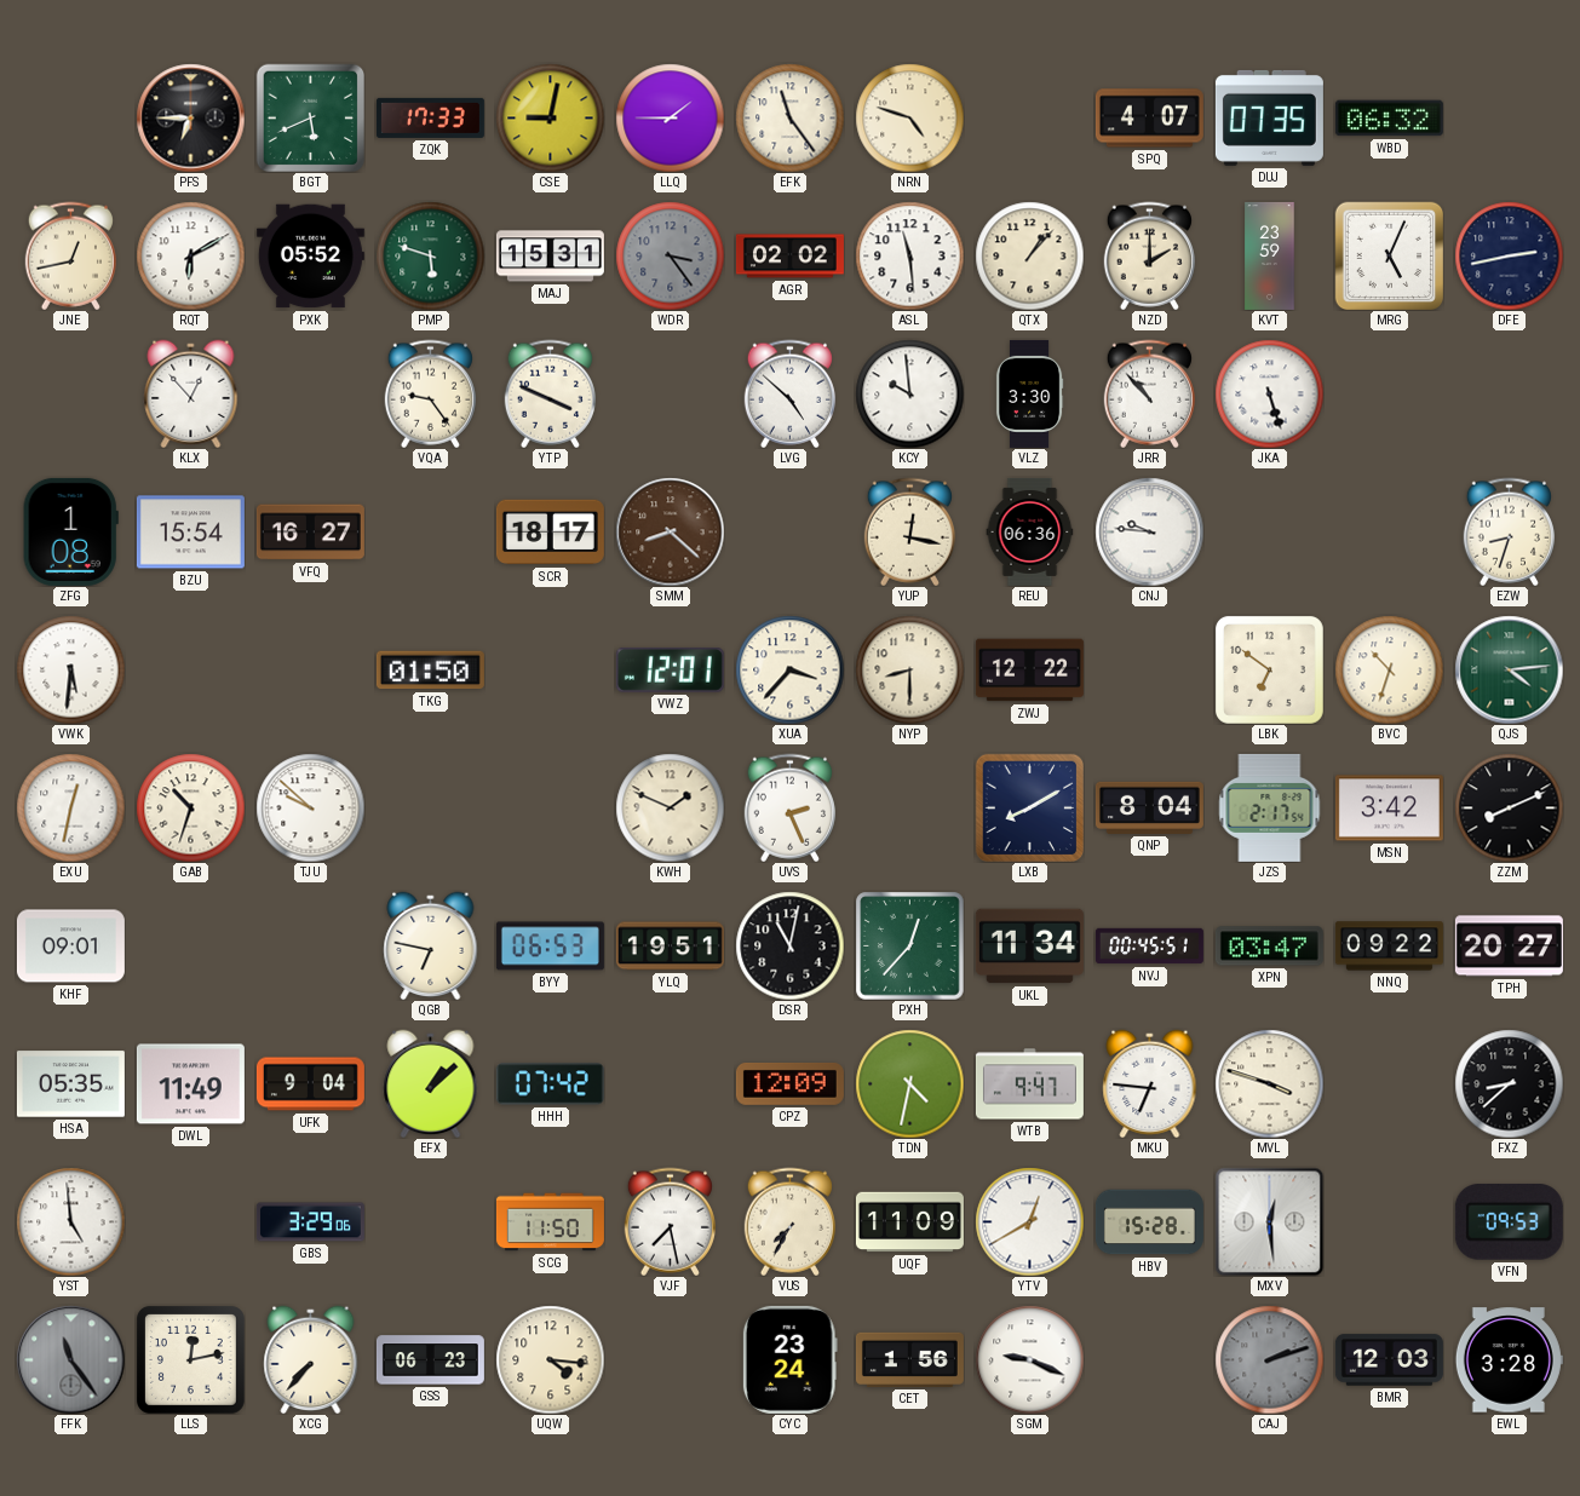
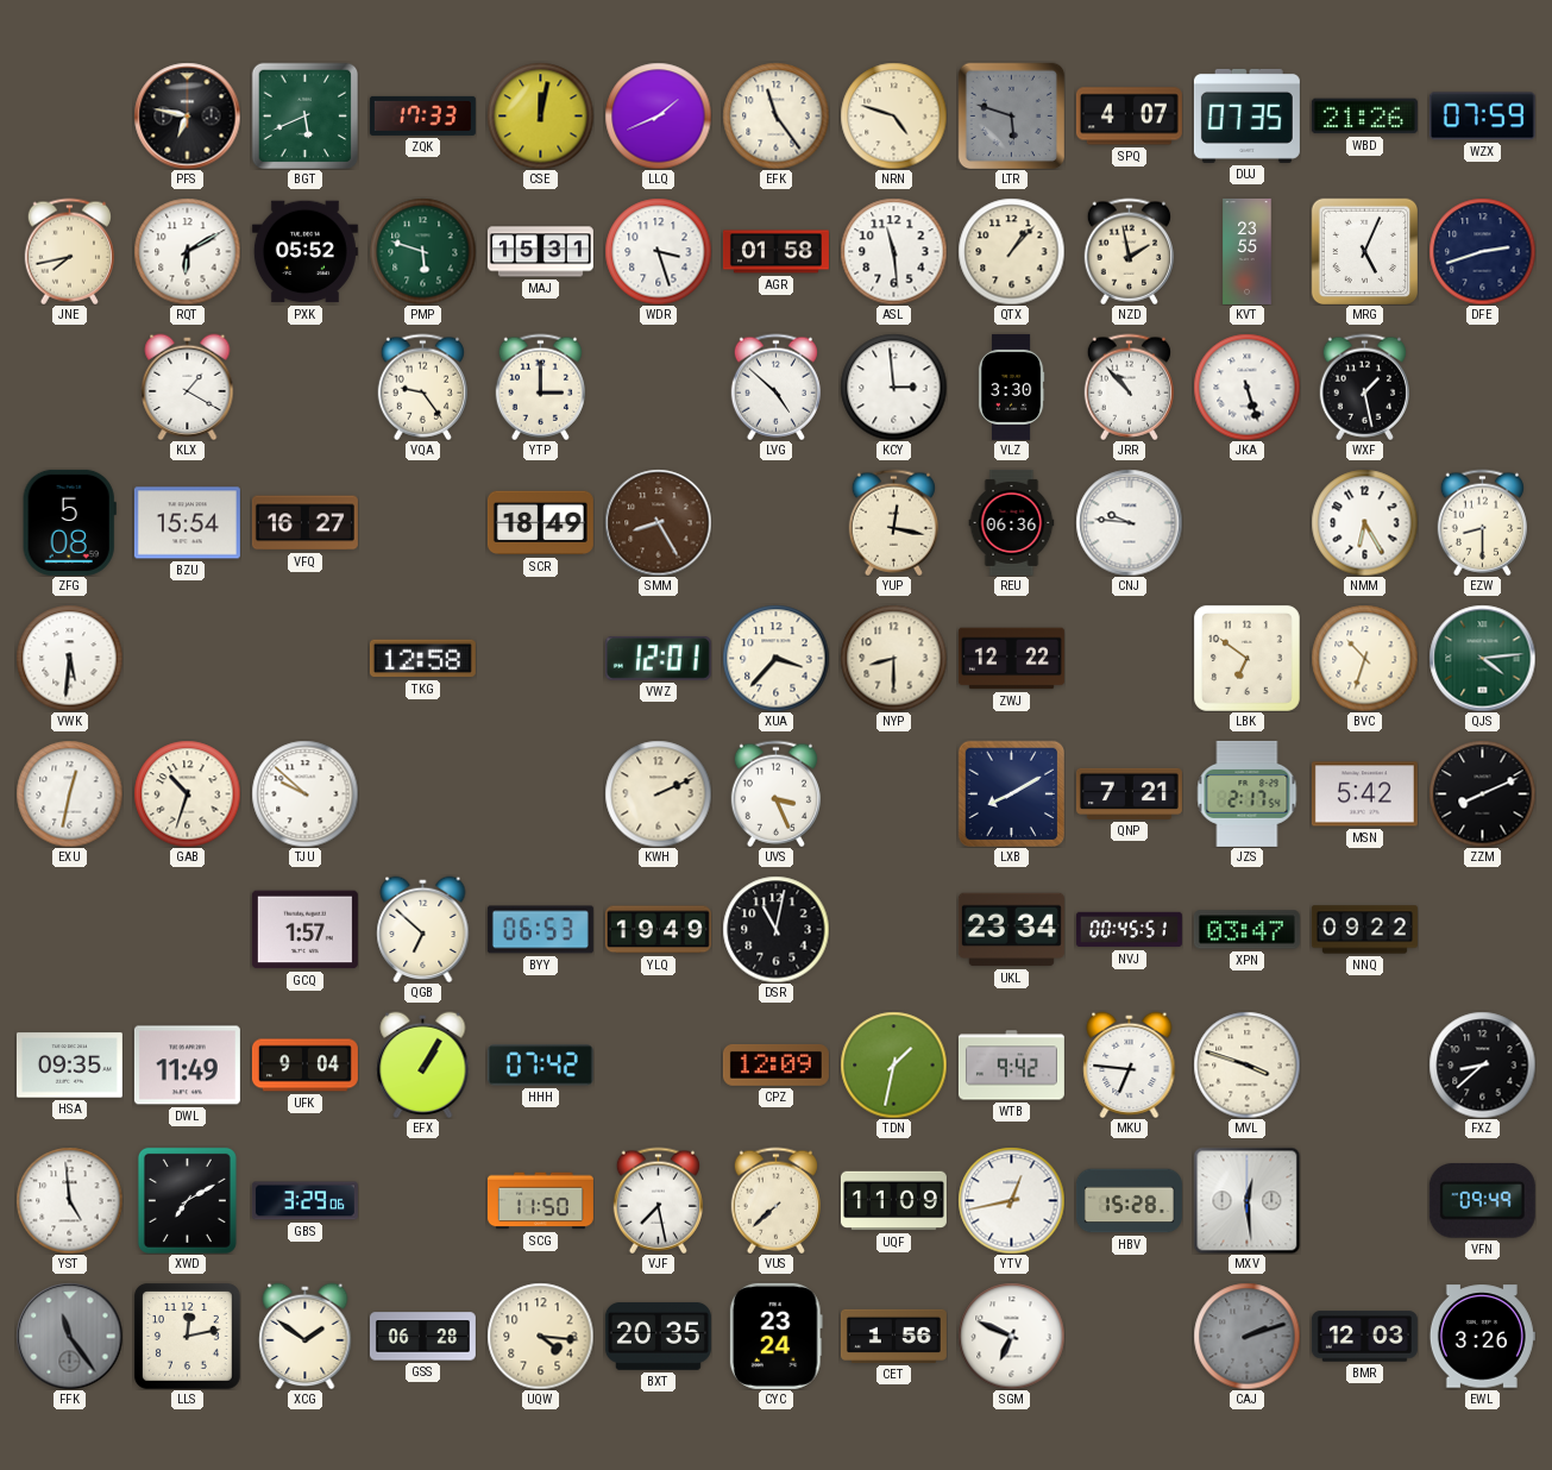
PFS: 6:45 -> 6:47
CSE: 9:02 -> 12:02
LLQ: 1:45 -> 1:41
LTR: none -> 5:48
WBD: 06:32 -> 21:26
WZX: none -> 07:59
JNE: 12:43 -> 7:43
WDR: 3:24 -> 3:27
WDR dial: grey -> white
AGR: 02:02 -> 01:58
NZD: 2:00 -> 1:58
KVT: 23:59 -> 23:55
DFE: 2:43 -> 2:42
KLX: 12:53 -> 1:20
YTP: 3:49 -> 3:00
KCY: 9:59 -> 2:59
WXF: none -> 1:28
ZFG: 1:08 -> 5:08
SCR: 18:17 -> 18:49
SMM: 8:22 -> 8:25
NMM: none -> 6:25
EZW: 8:33 -> 8:30
TKG: 01:50 -> 12:58
KWH: 1:49 -> 2:11
UVS: 2:26 -> 3:26
QNP: 8:04 -> 7:21
MSN: 3:42 -> 5:42
KHF: 09:01 -> none
GCQ: none -> 1:57
QGB: 6:47 -> 6:52
YLQ: 19:51 -> 19:49
PXH: 12:37 -> none
UKL: 11:34 -> 23:34
TPH: 20:27 -> none
HSA: 05:35 -> 09:35
EFX: 1:08 -> 1:05
TDN: 4:32 -> 1:32
WTB: 9:47 -> 9:42
XWD: none -> 7:10
VUS: 7:35 -> 7:38
YTV: 12:40 -> 12:43
VFN: 09:53 -> 09:49
XCG: 7:37 -> 1:51
GSS: 06:23 -> 06:28
BXT: none -> 20:35
SGM: 9:19 -> 6:49
EWL: 3:28 -> 3:26
